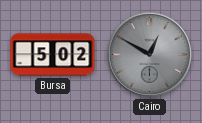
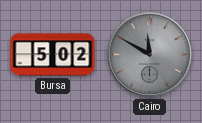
Cairo: 12:50 -> 11:50
